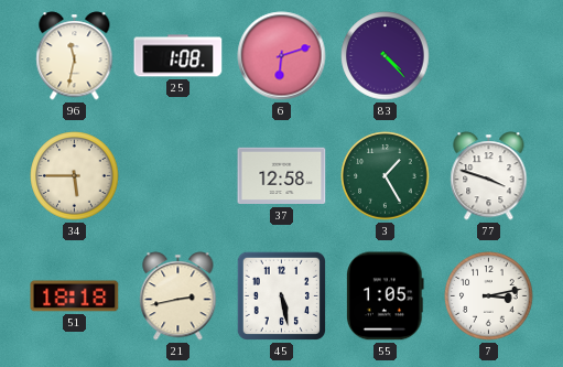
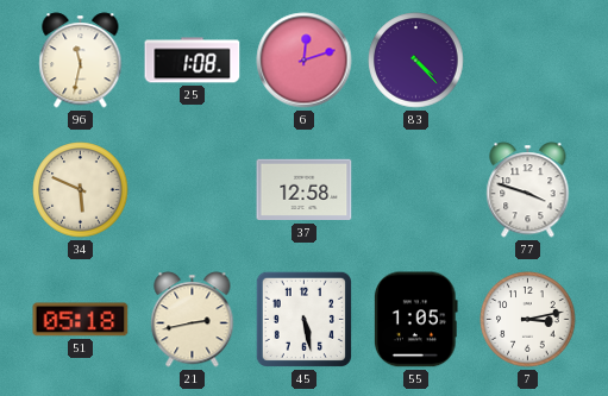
6: 6:12 -> 12:12
34: 5:45 -> 5:49
3: 1:25 -> none
51: 18:18 -> 05:18
